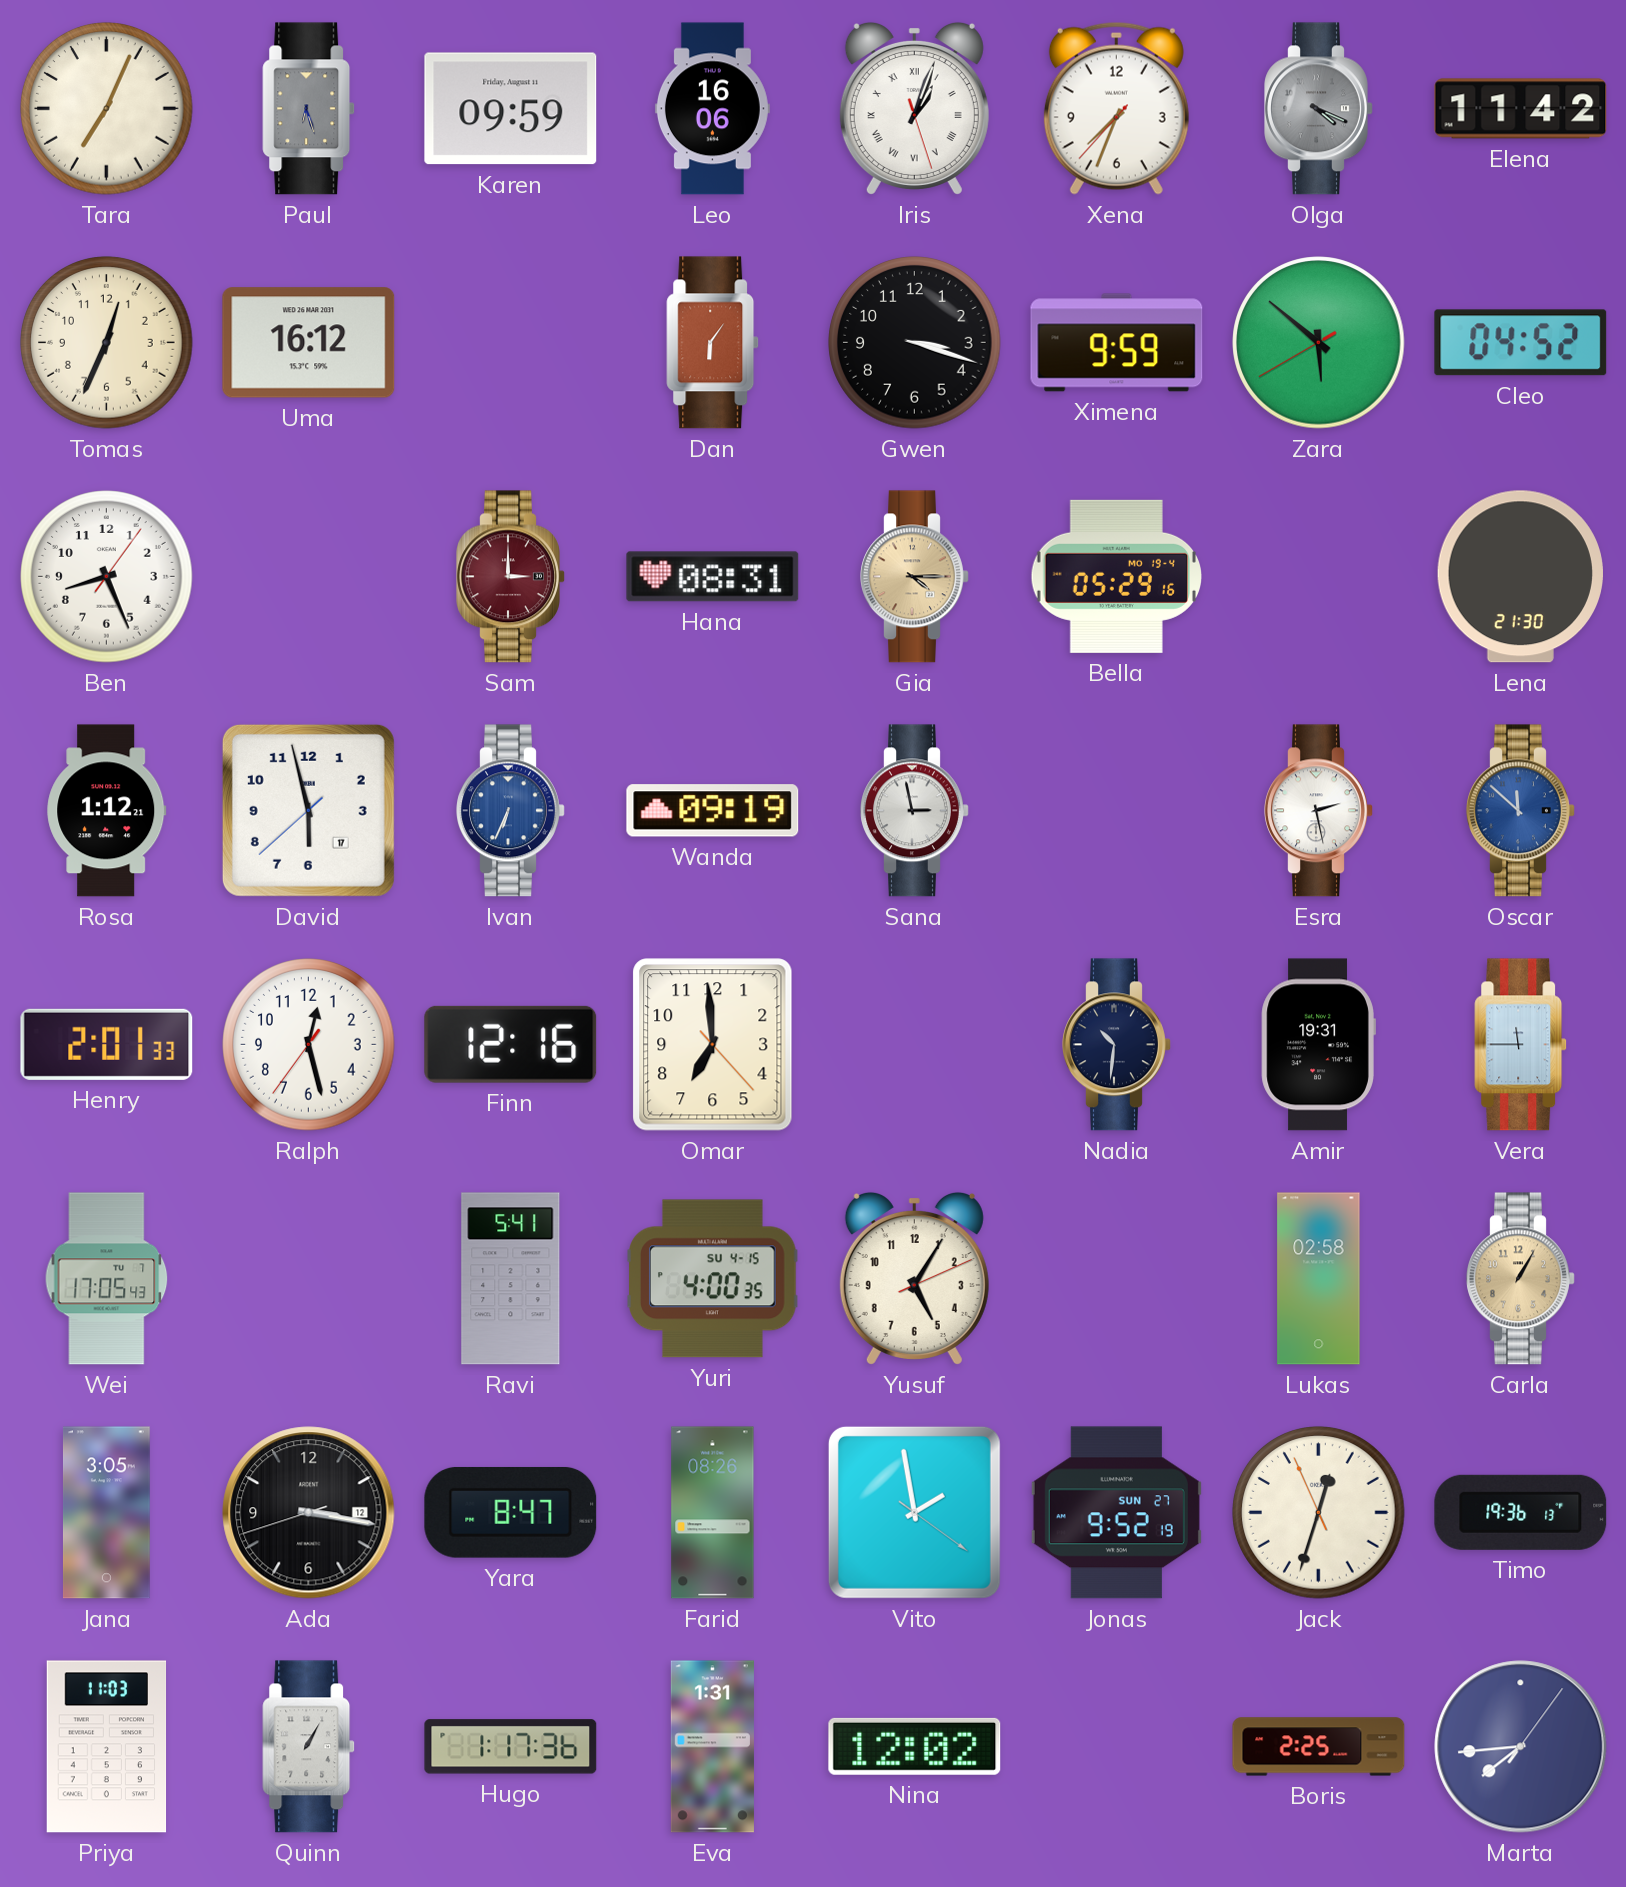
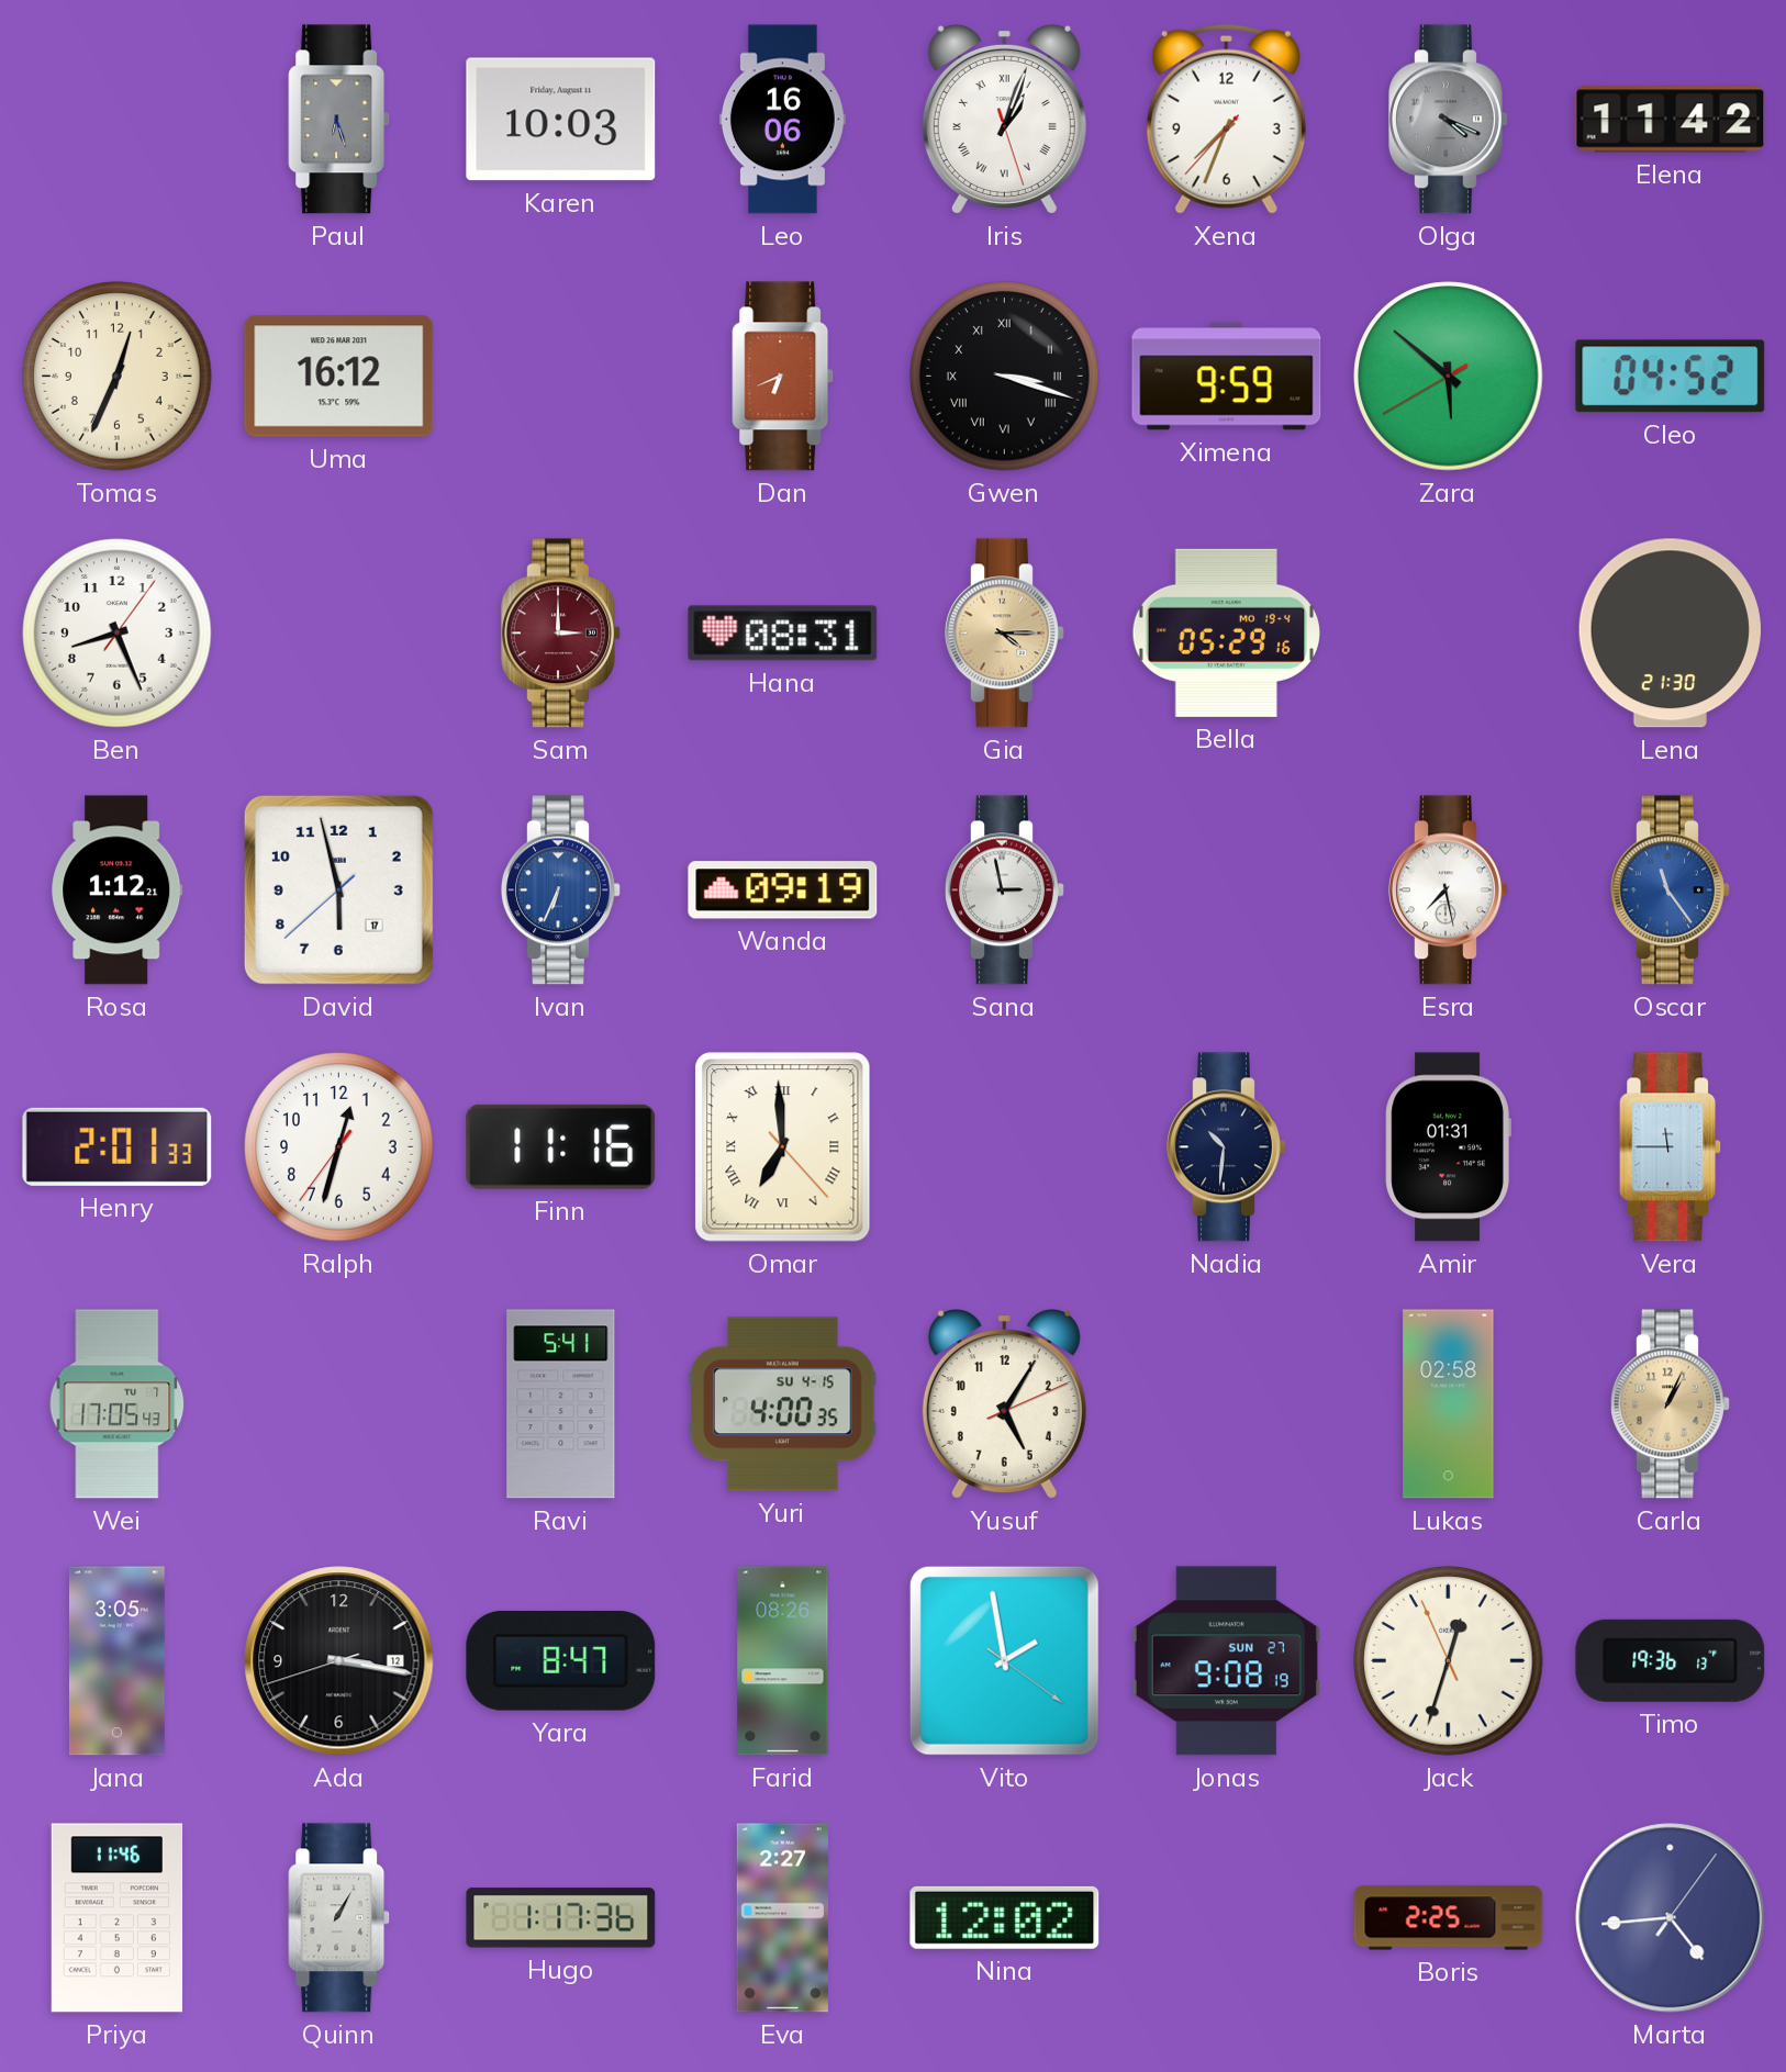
Tara: 7:04 -> none
Karen: 09:59 -> 10:03
Dan: 6:06 -> 6:41
Gwen numerals: Arabic -> Roman
Esra: 2:28 -> 7:28
Oscar: 11:52 -> 11:24
Ralph: 12:27 -> 12:32
Finn: 12:16 -> 11:16
Omar numerals: Arabic -> Roman
Amir: 19:31 -> 01:31
Carla: 1:05 -> 1:04
Jonas: 9:52 -> 9:08
Priya: 11:03 -> 11:46
Eva: 1:31 -> 2:27
Marta: 7:44 -> 4:44
